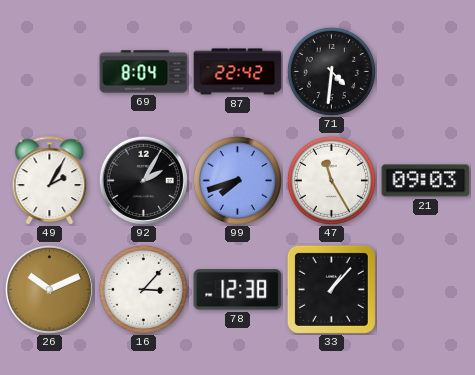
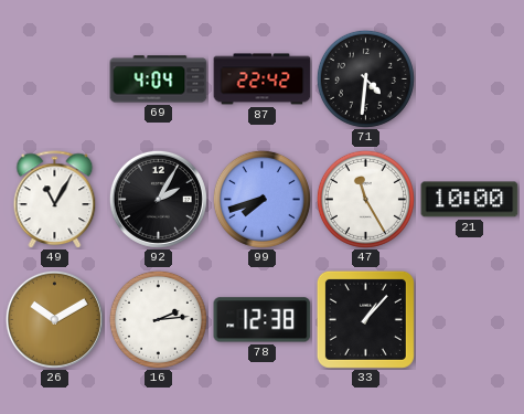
69: 8:04 -> 4:04
49: 2:05 -> 11:05
21: 09:03 -> 10:00
26: 10:11 -> 10:10
16: 3:07 -> 2:14
